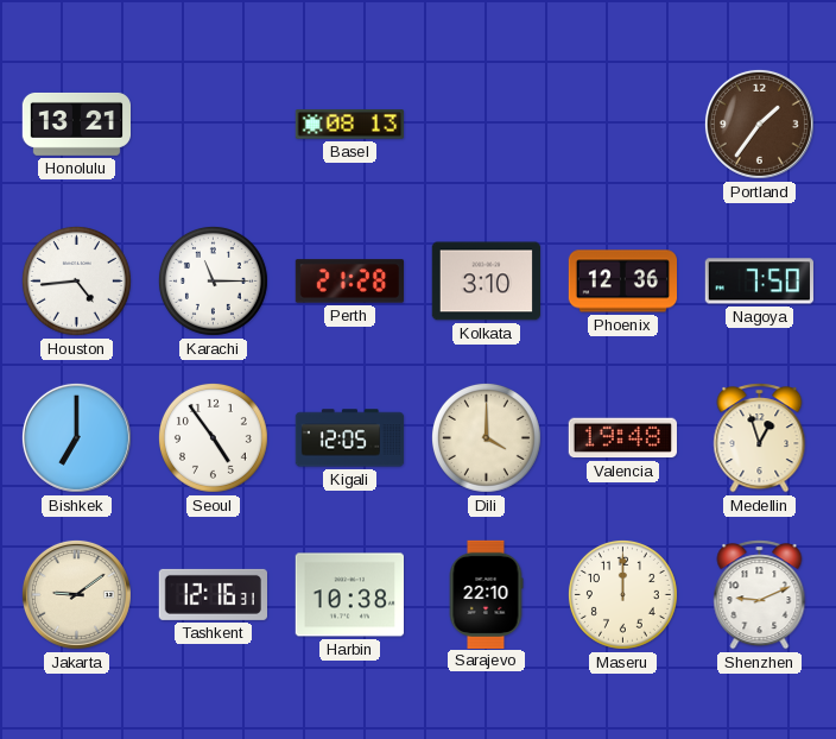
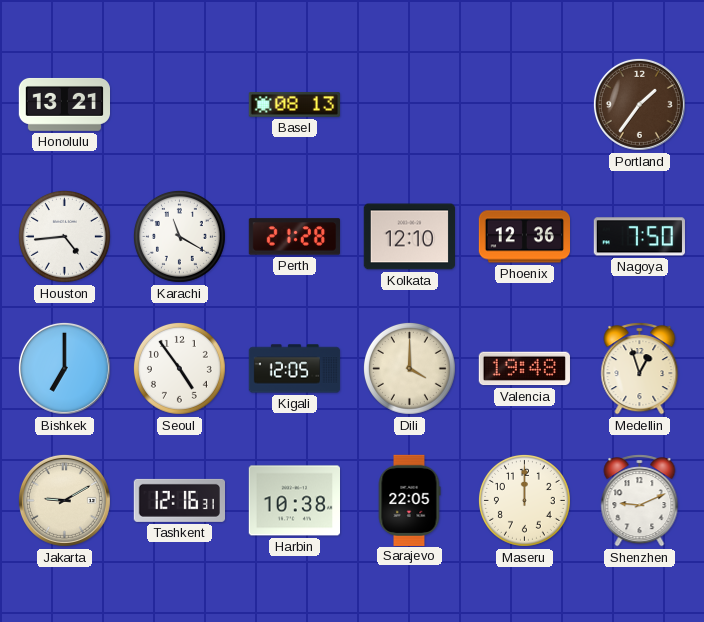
Karachi: 11:15 -> 11:20
Kolkata: 3:10 -> 12:10
Jakarta: 9:09 -> 9:10
Sarajevo: 22:10 -> 22:05
